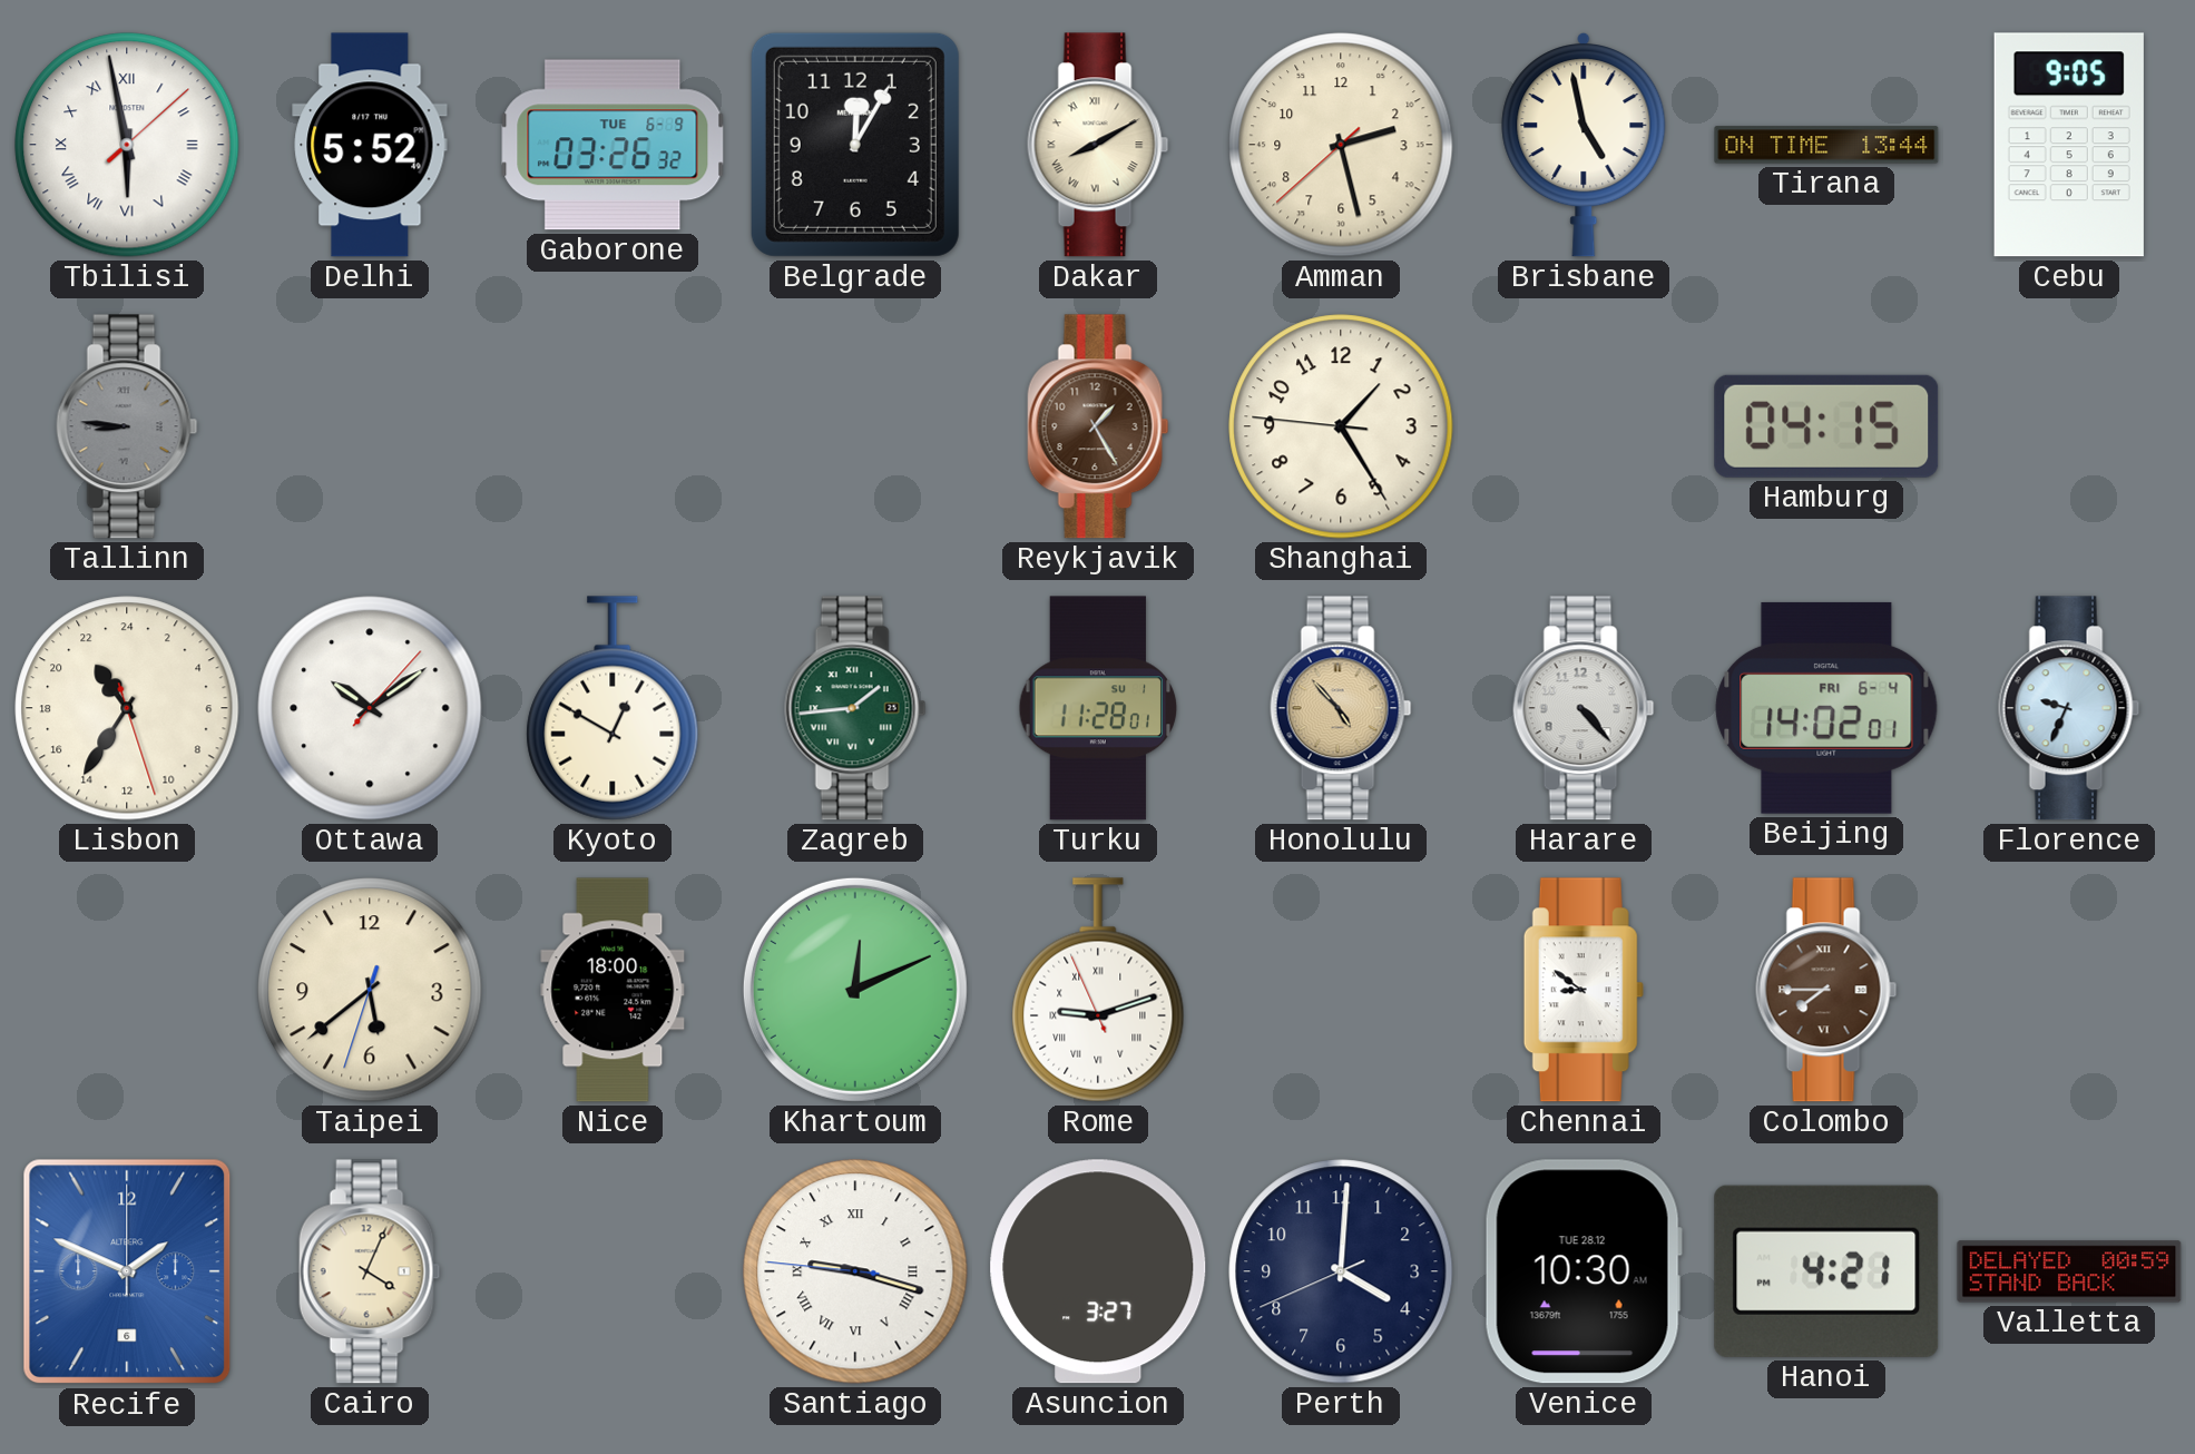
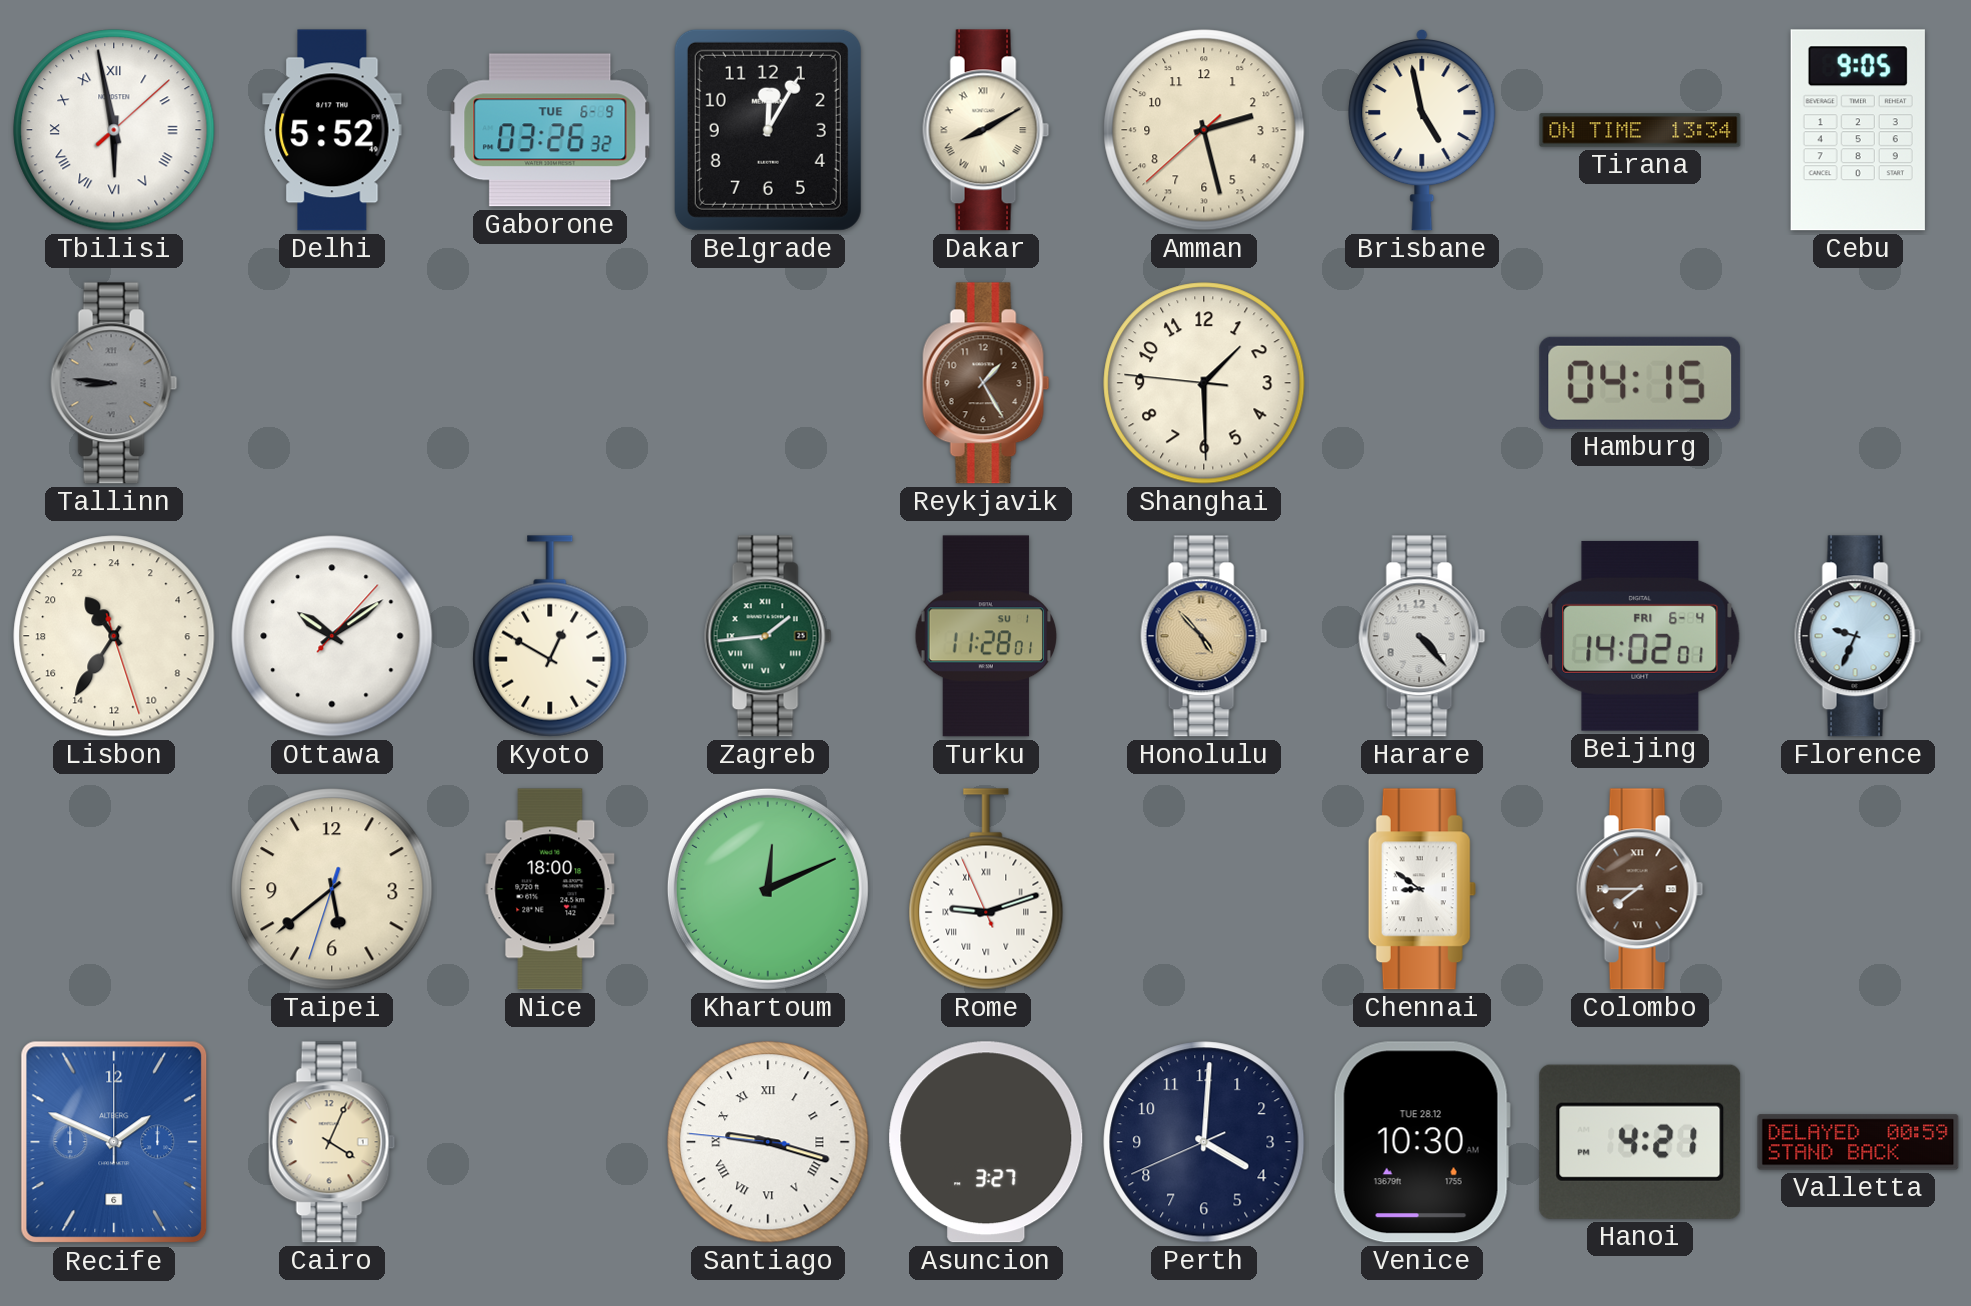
Tirana: 13:44 -> 13:34
Shanghai: 1:24 -> 1:29
